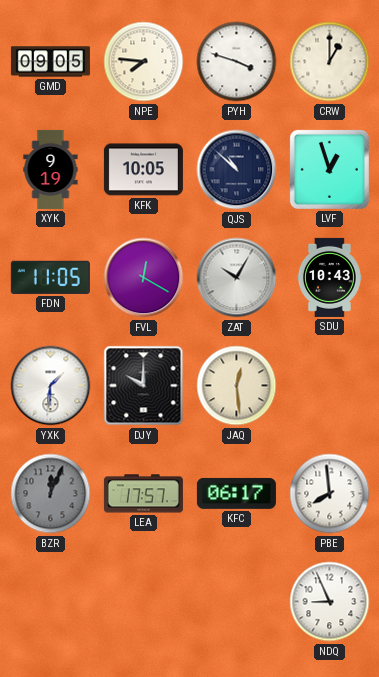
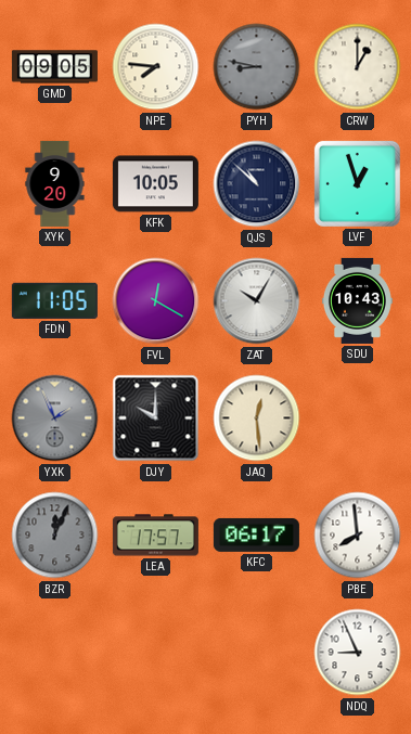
PYH: 3:48 -> 8:47
PYH dial: white -> grey
XYK: 9:19 -> 9:20
YXK: 1:31 -> 1:56
YXK dial: white -> grey
